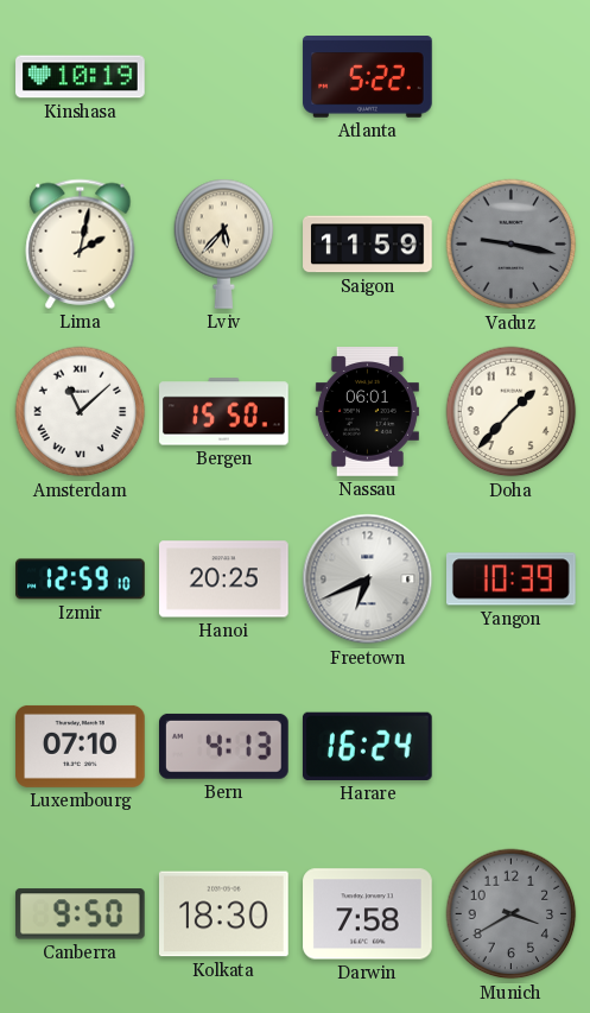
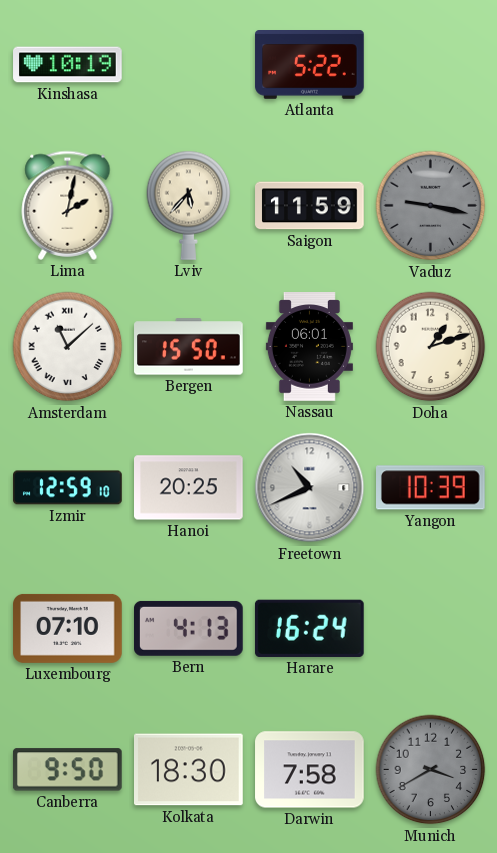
Doha: 1:37 -> 1:12
Freetown: 6:41 -> 10:41
